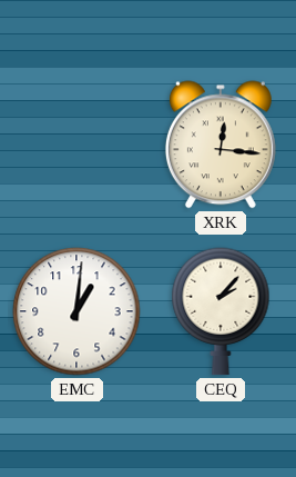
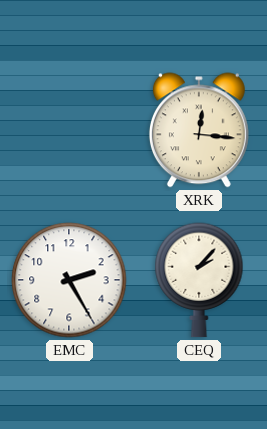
EMC: 1:01 -> 2:25
